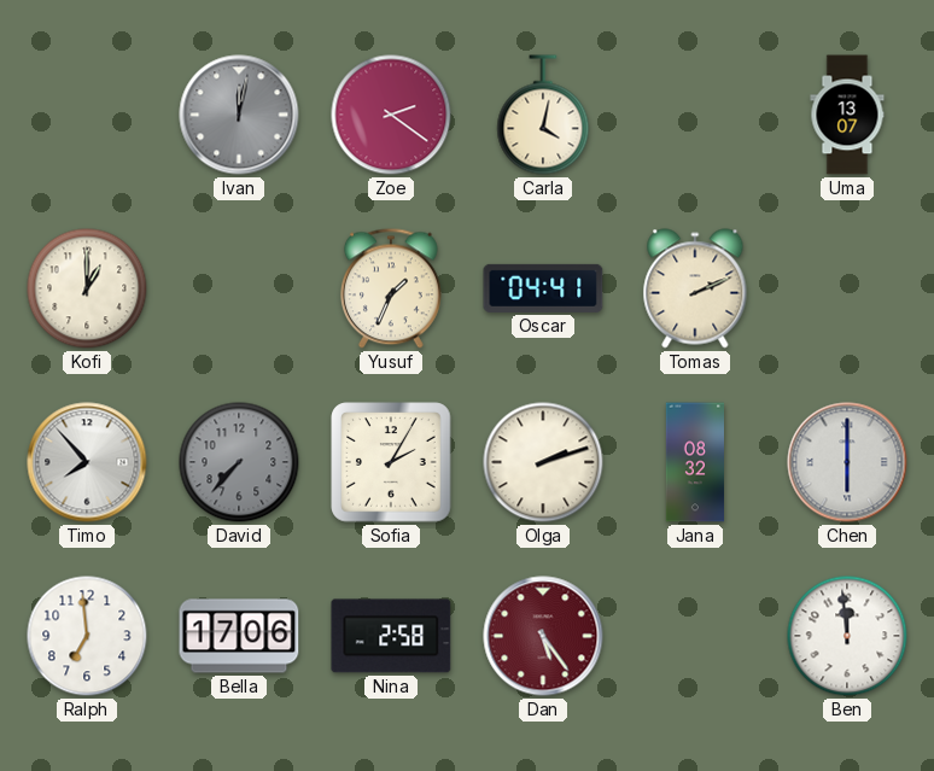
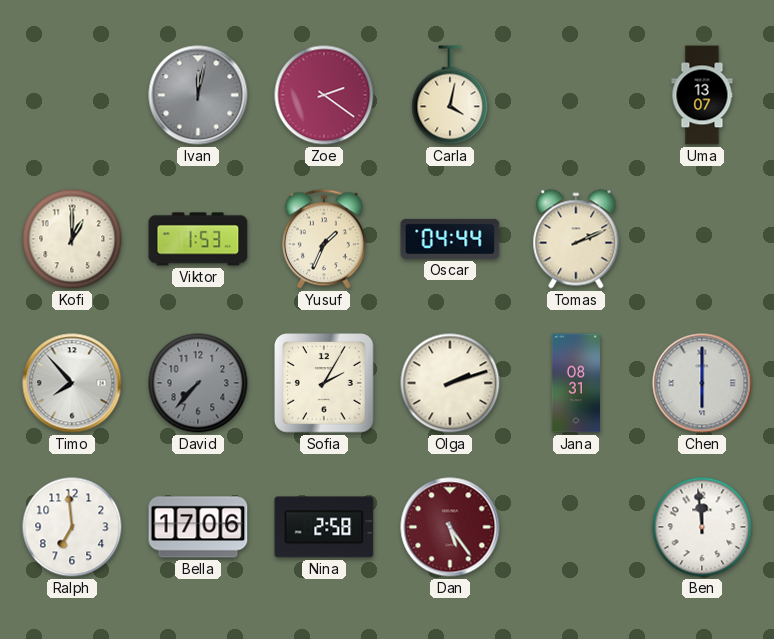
Viktor: none -> 1:53
Oscar: 04:41 -> 04:44
Jana: 08:32 -> 08:31
